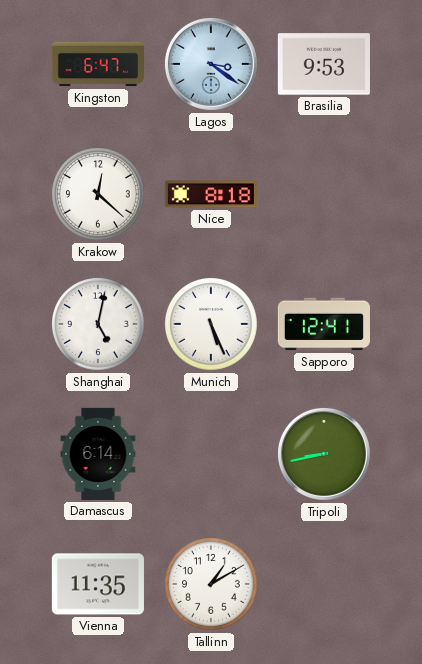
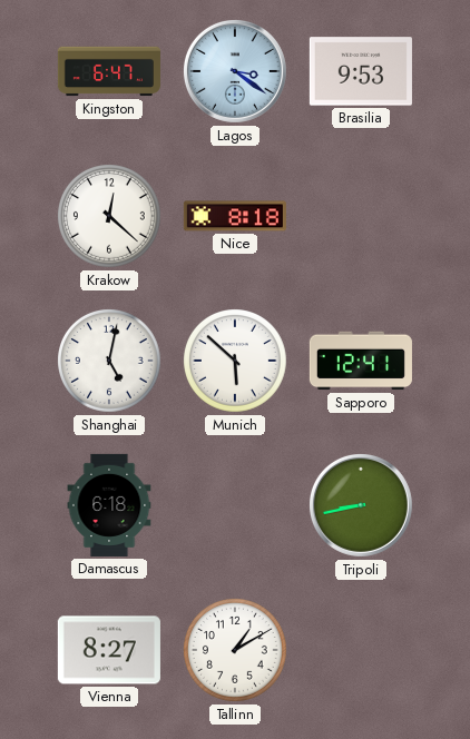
Munich: 5:26 -> 5:52
Damascus: 6:14 -> 6:18
Vienna: 11:35 -> 8:27
